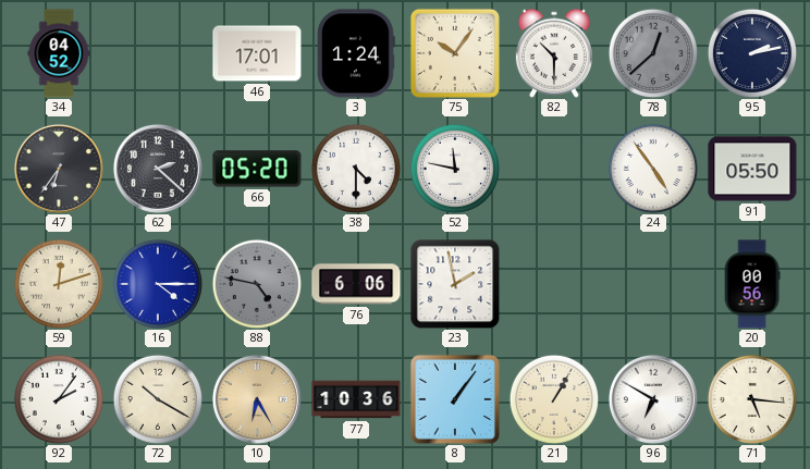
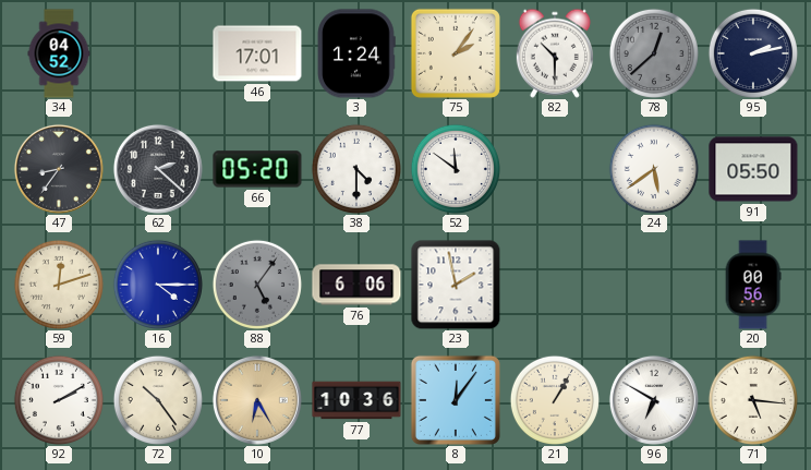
75: 10:06 -> 2:06
47: 6:36 -> 8:36
52: 11:47 -> 11:51
24: 4:54 -> 5:39
88: 4:47 -> 5:06
92: 2:06 -> 2:10
72: 10:20 -> 10:24
8: 1:06 -> 12:06
